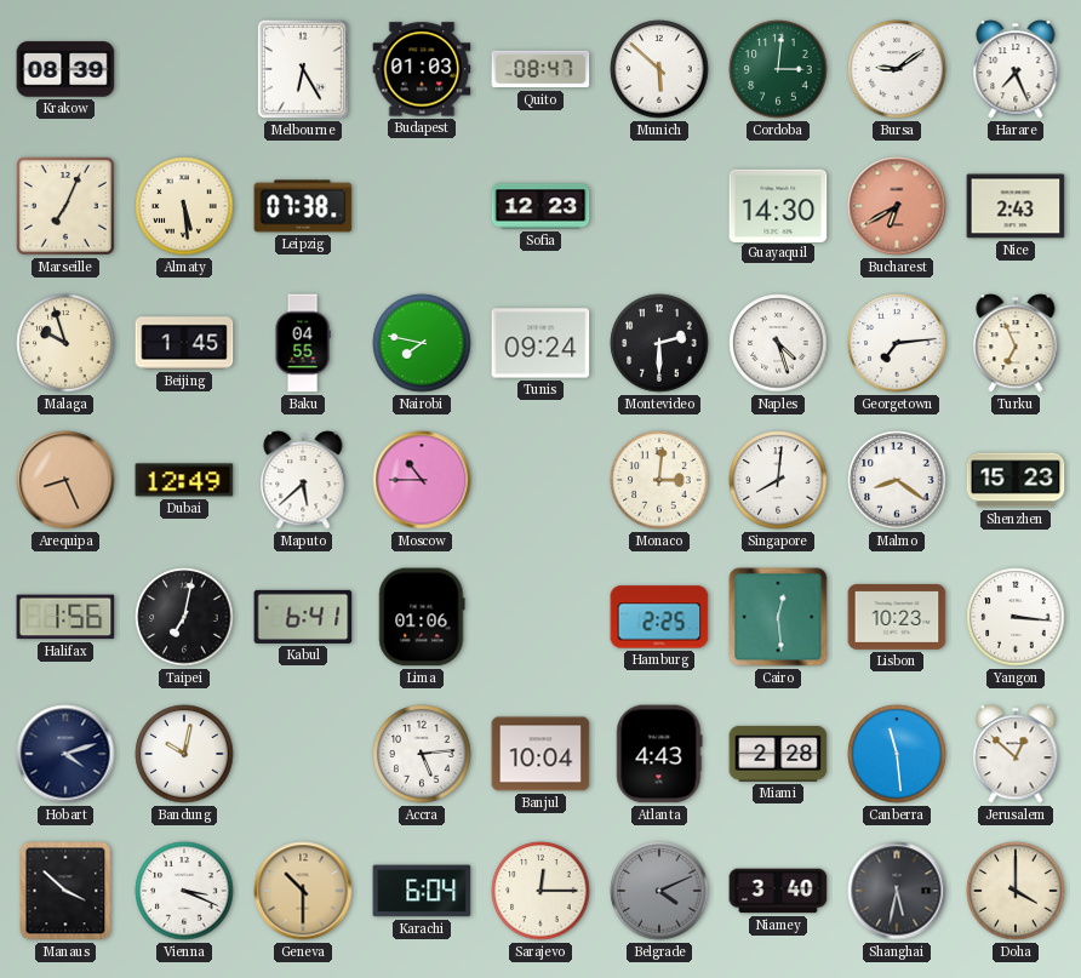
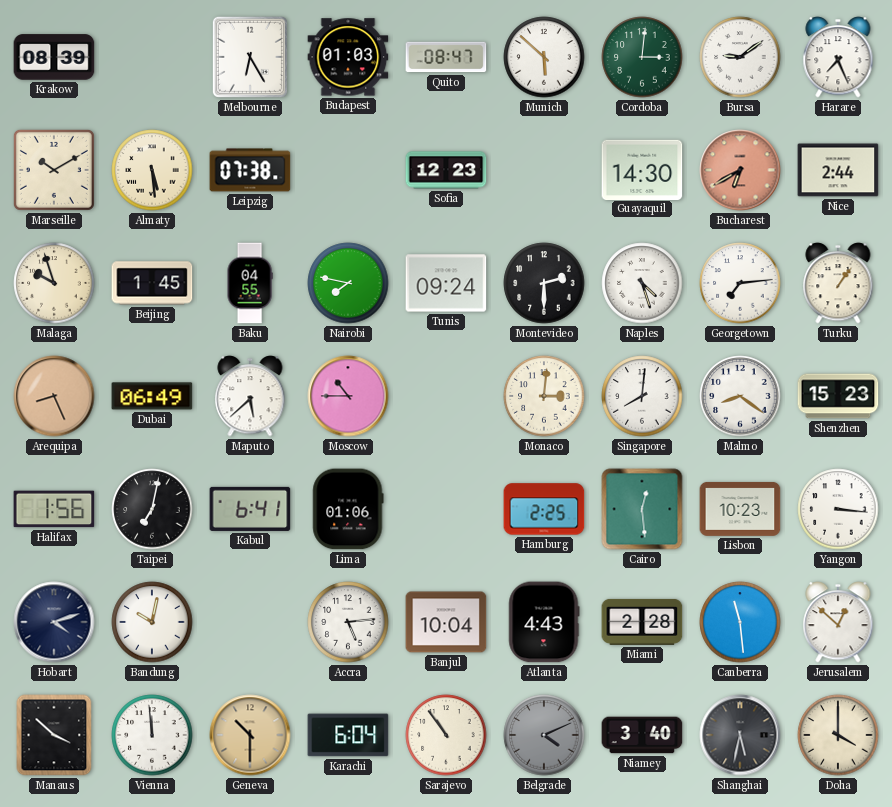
Marseille: 7:04 -> 10:10
Nice: 2:43 -> 2:44
Turku: 6:56 -> 1:06
Dubai: 12:49 -> 06:49
Vienna: 3:19 -> 11:59
Sarajevo: 12:15 -> 10:54
